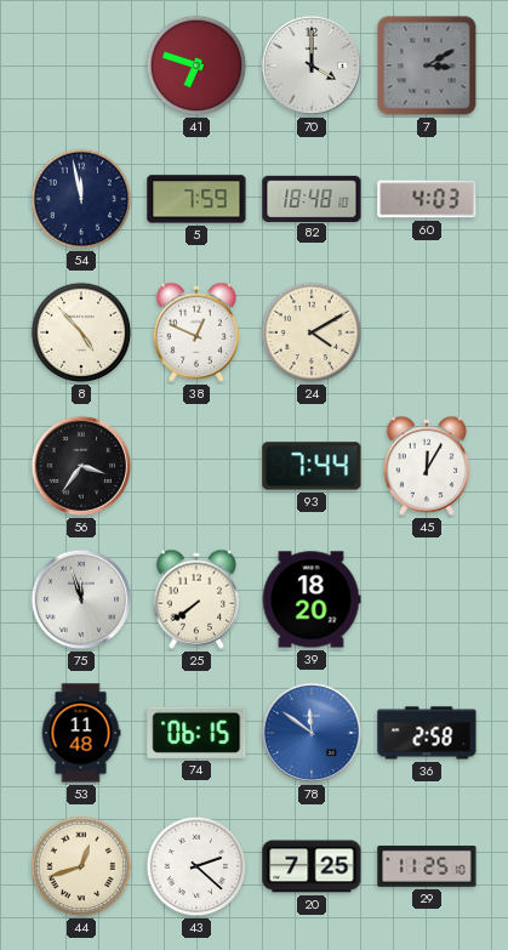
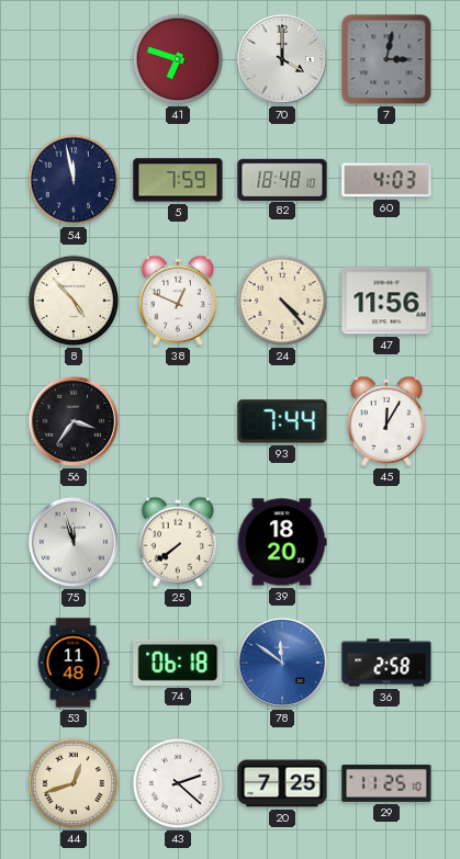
7: 3:10 -> 3:02
24: 4:10 -> 4:23
47: none -> 11:56
74: 06:15 -> 06:18
